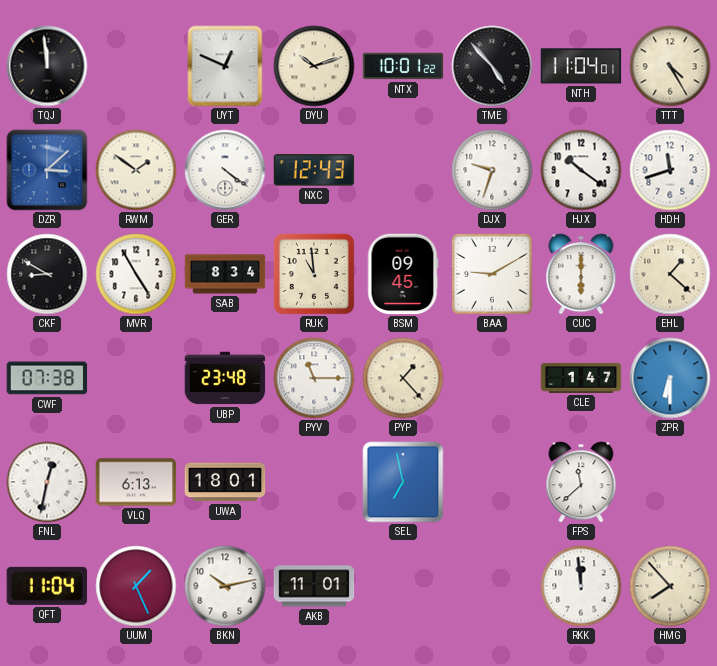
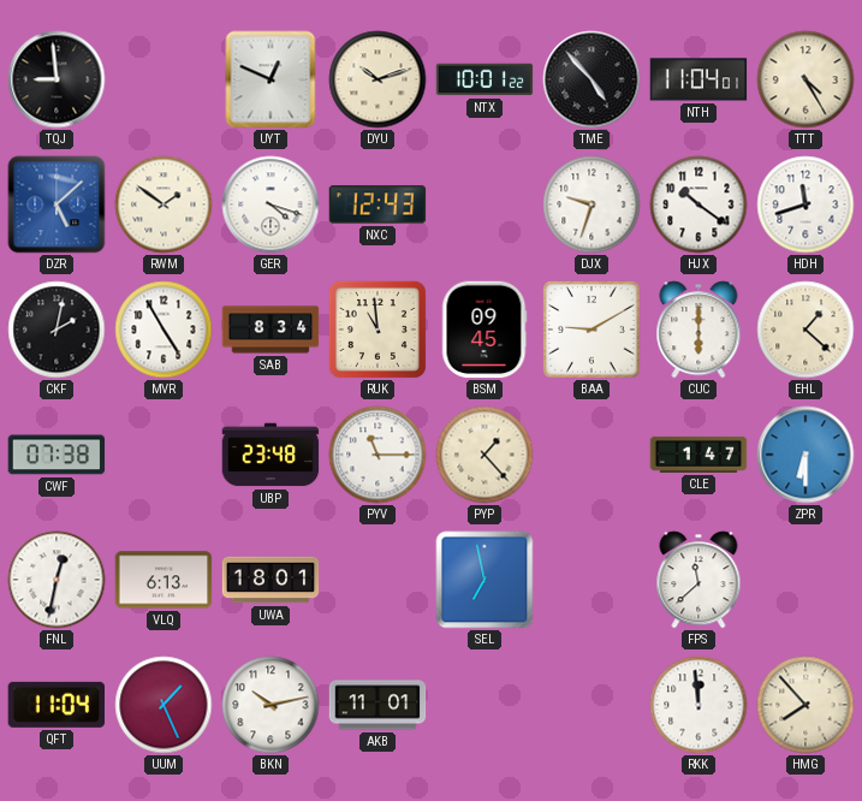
TQJ: 11:59 -> 8:59
DZR: 3:08 -> 5:08
GER: 4:21 -> 4:18
CKF: 8:50 -> 2:02
